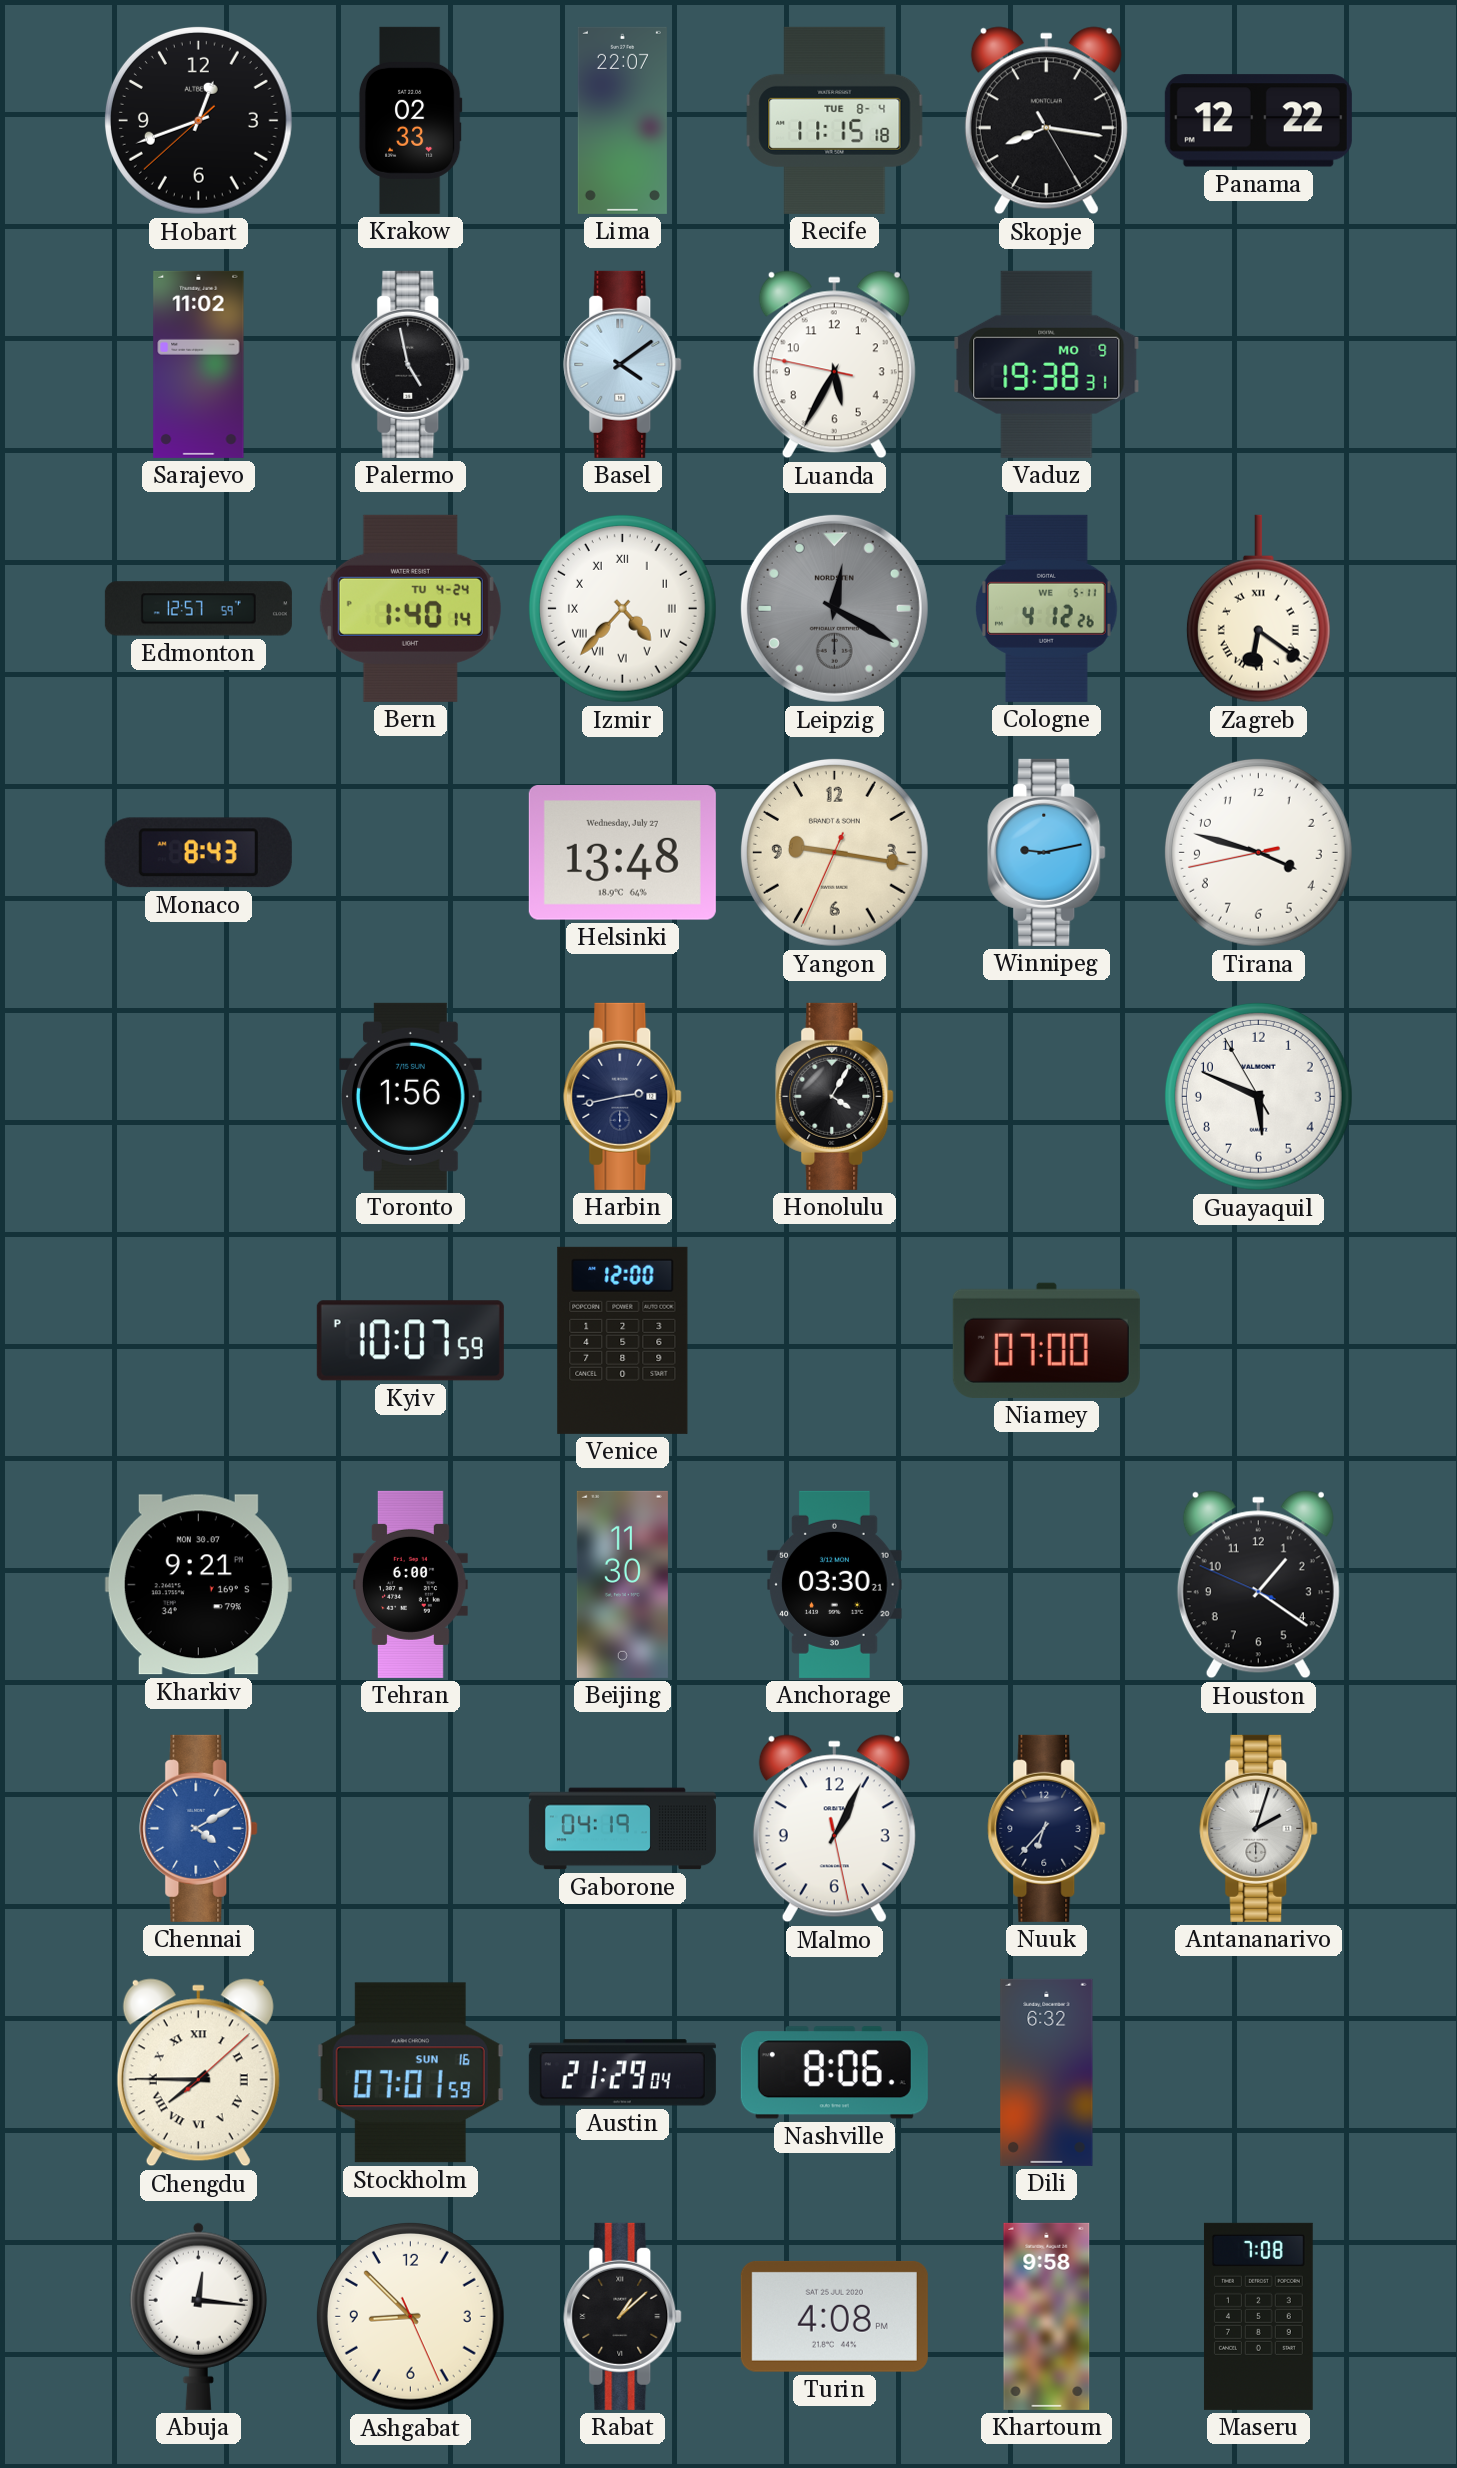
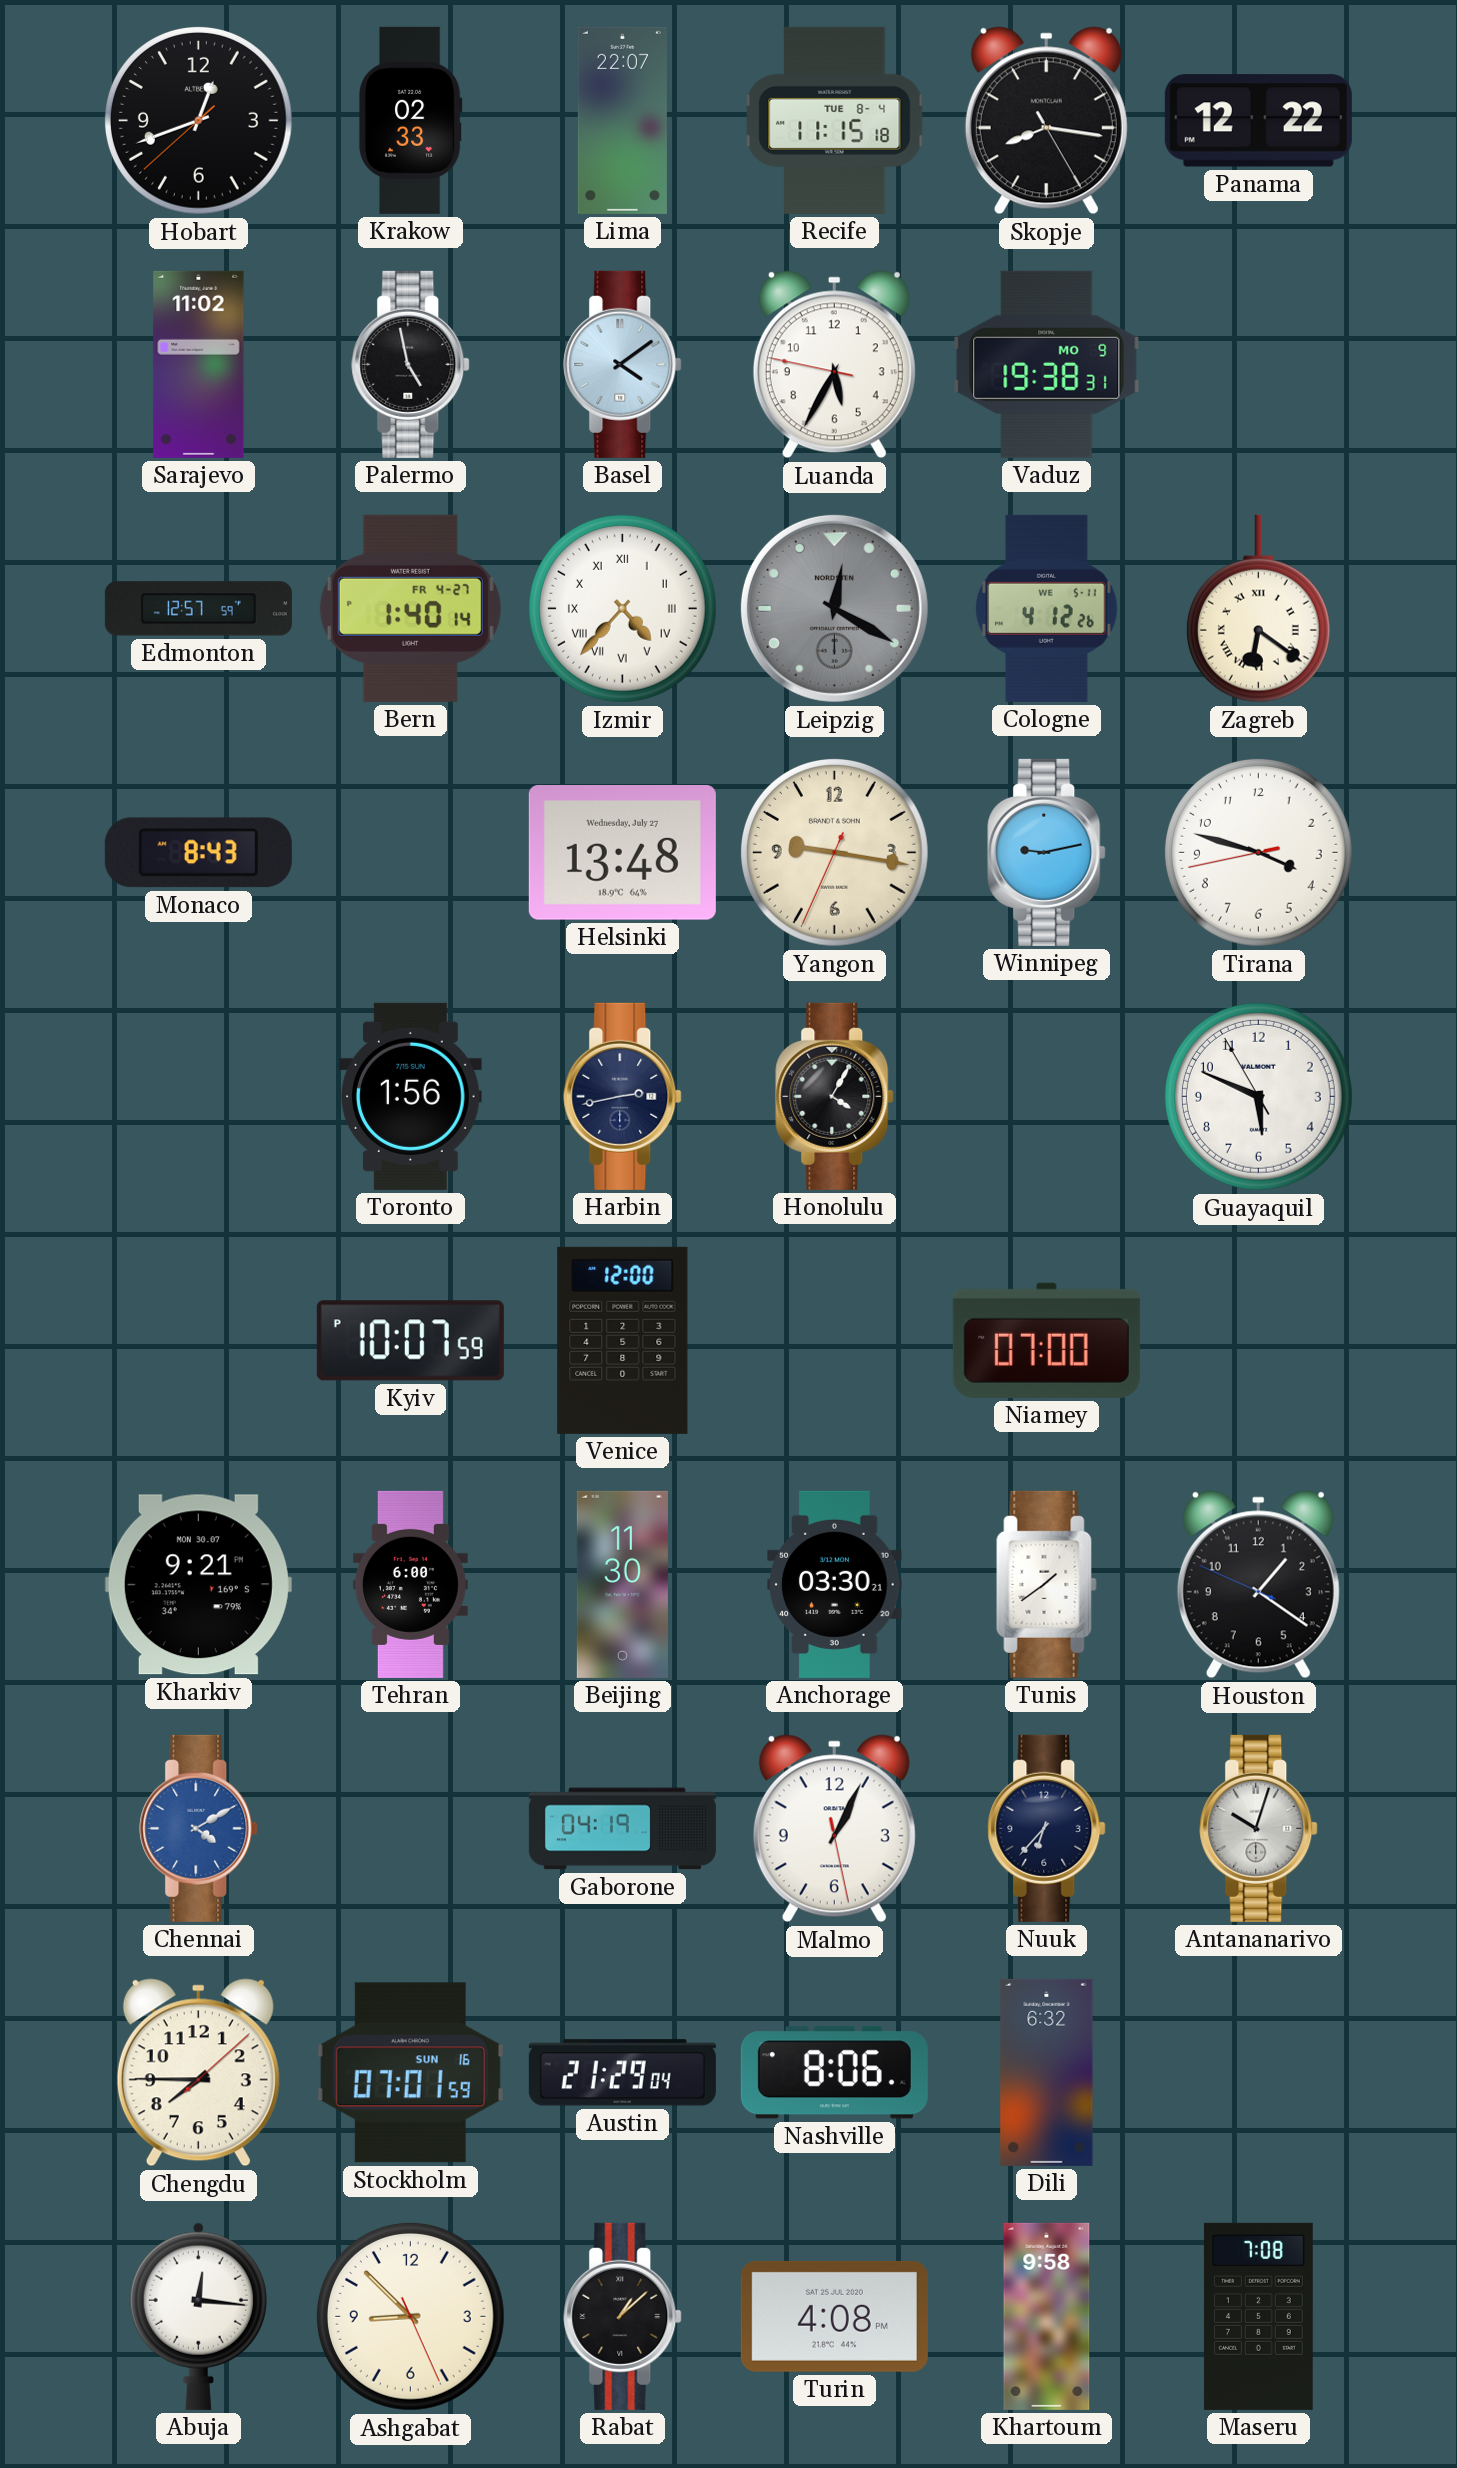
Bern date: TU 4-24 -> FR 4-27
Tunis: none -> 1:39
Antananarivo: 2:03 -> 10:03
Chengdu numerals: Roman -> Arabic
